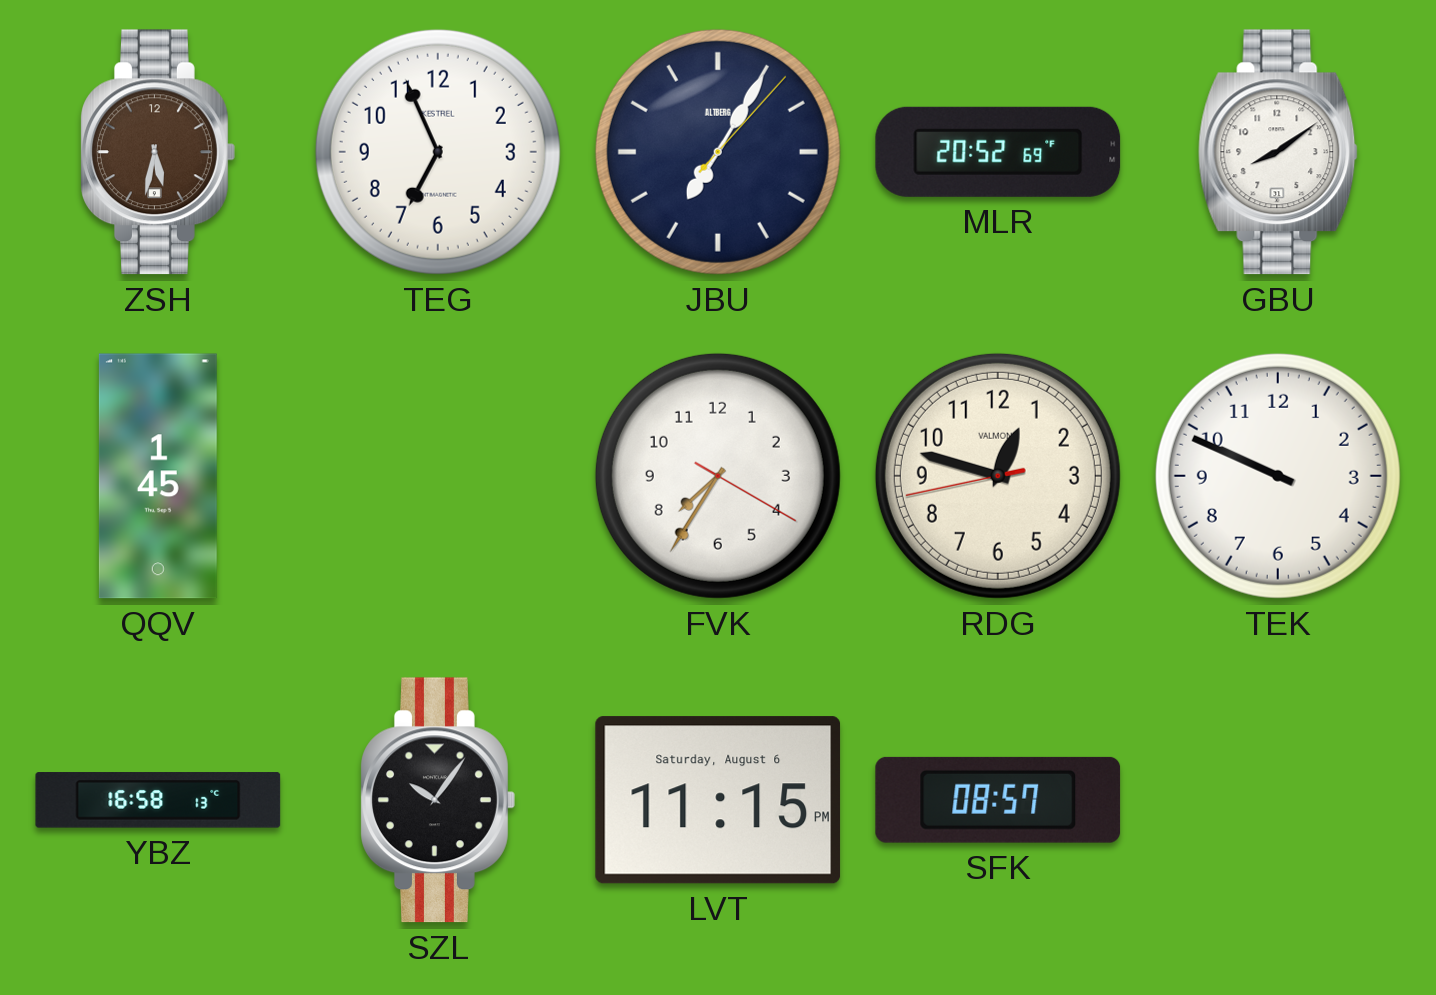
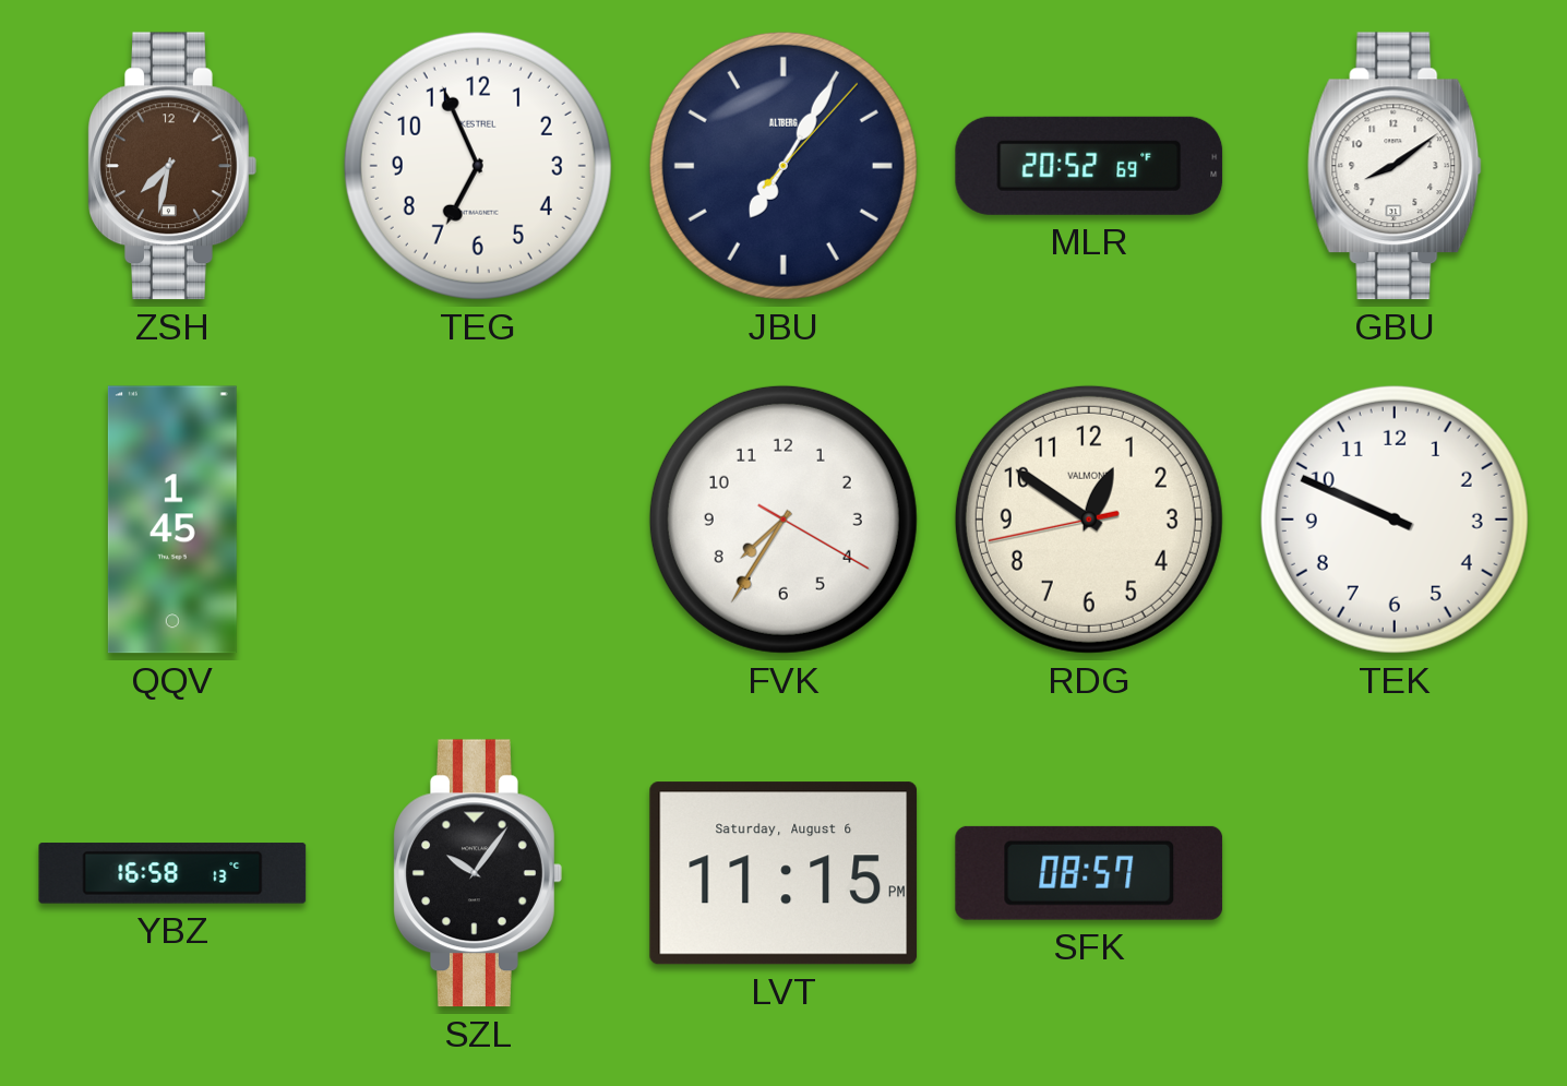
ZSH: 5:32 -> 7:32
RDG: 12:47 -> 12:50
